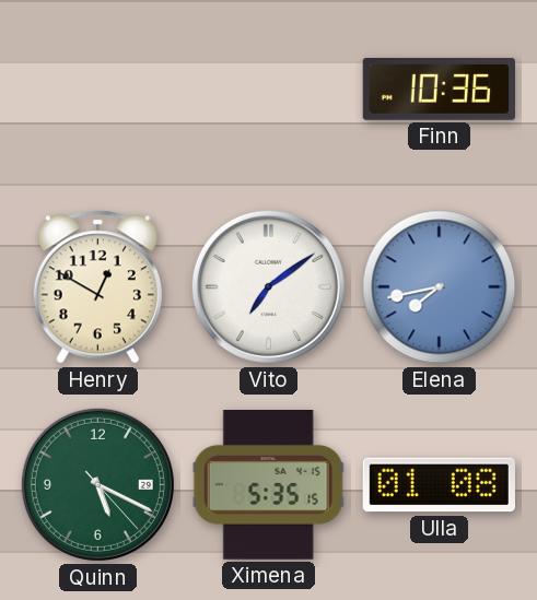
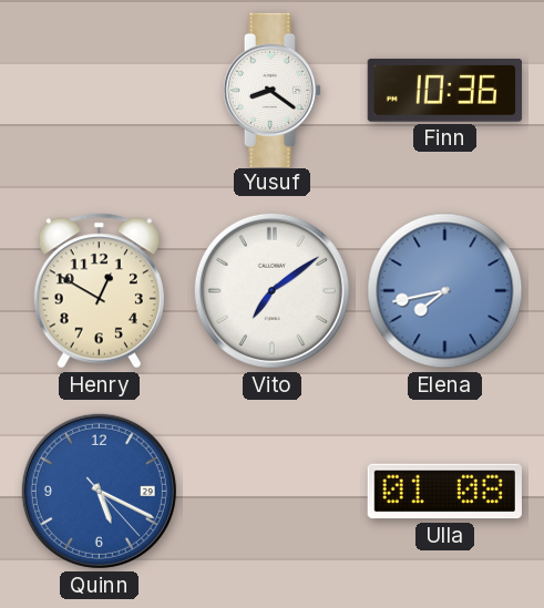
Yusuf: none -> 8:21
Quinn dial: green -> blue
Ximena: 5:35 -> none
